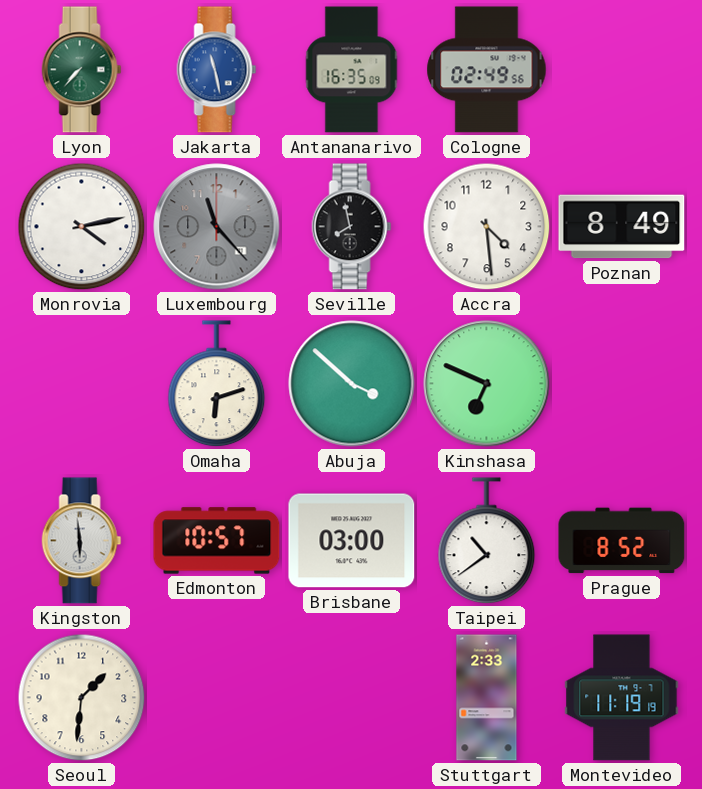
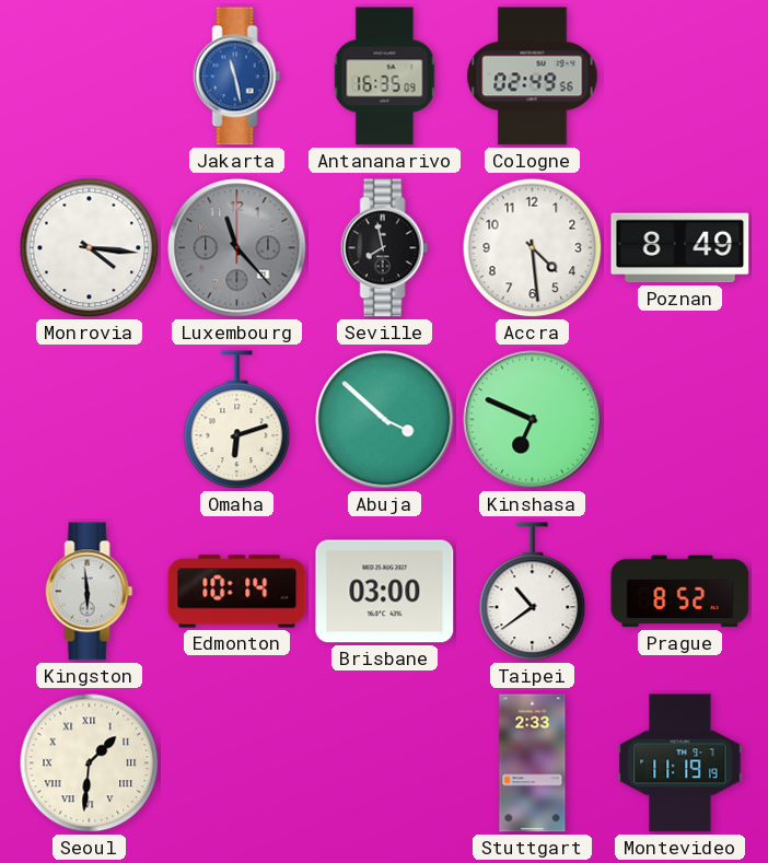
Lyon: 7:37 -> none
Monrovia: 4:13 -> 4:16
Edmonton: 10:57 -> 10:14
Seoul numerals: Arabic -> Roman
